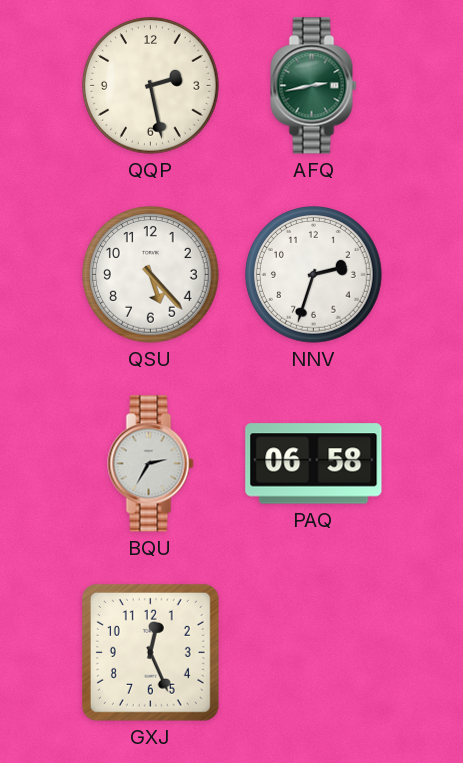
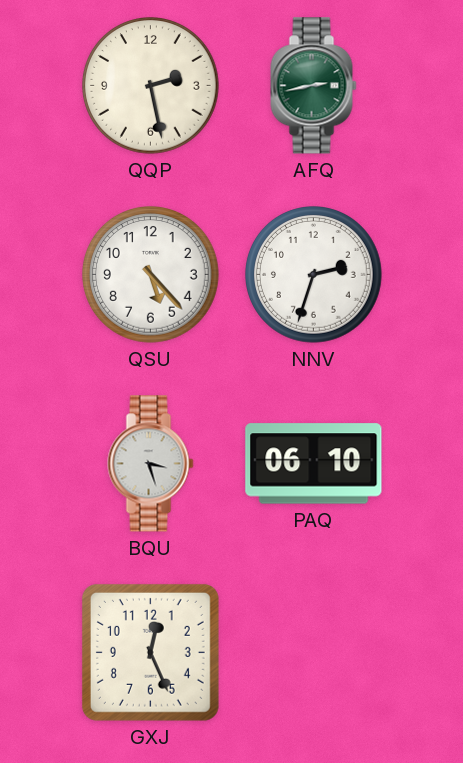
BQU: 2:35 -> 3:27
PAQ: 06:58 -> 06:10
